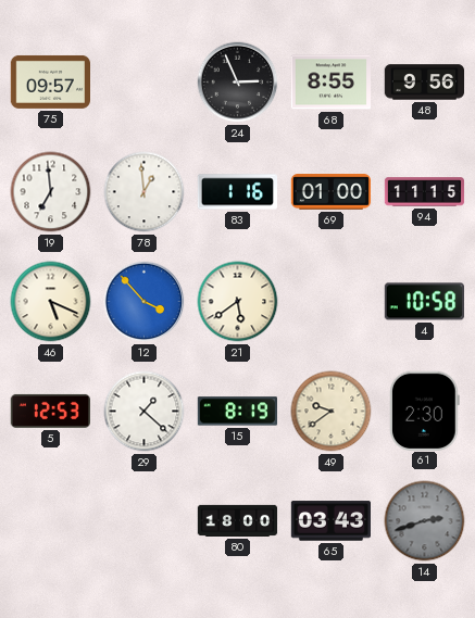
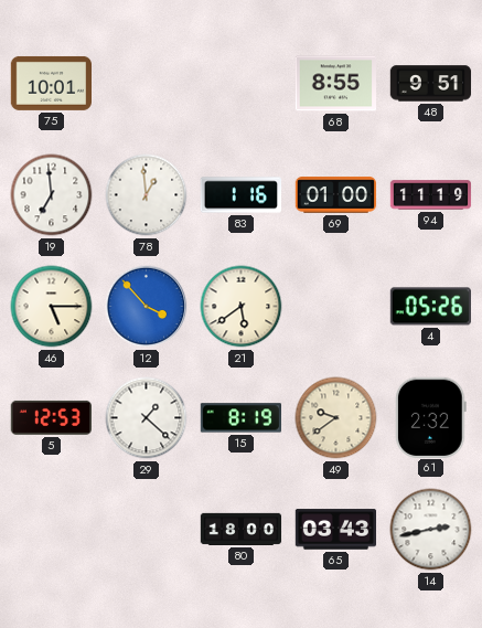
75: 09:57 -> 10:01
24: 2:56 -> none
48: 9:56 -> 9:51
94: 11:15 -> 11:19
46: 5:19 -> 5:15
4: 10:58 -> 05:26
61: 2:30 -> 2:32
14: 2:42 -> 2:43
14 dial: grey -> white
